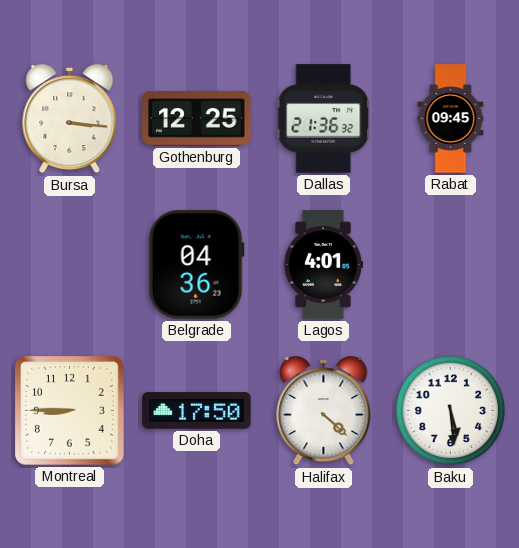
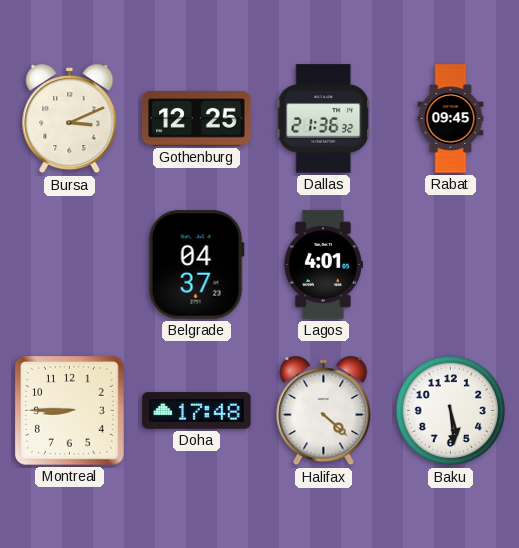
Bursa: 3:16 -> 3:11
Belgrade: 04:36 -> 04:37
Doha: 17:50 -> 17:48
